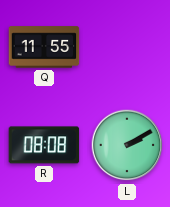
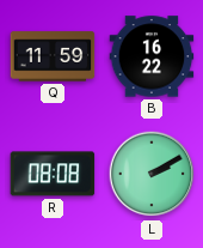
Q: 11:55 -> 11:59
B: none -> 16:22
